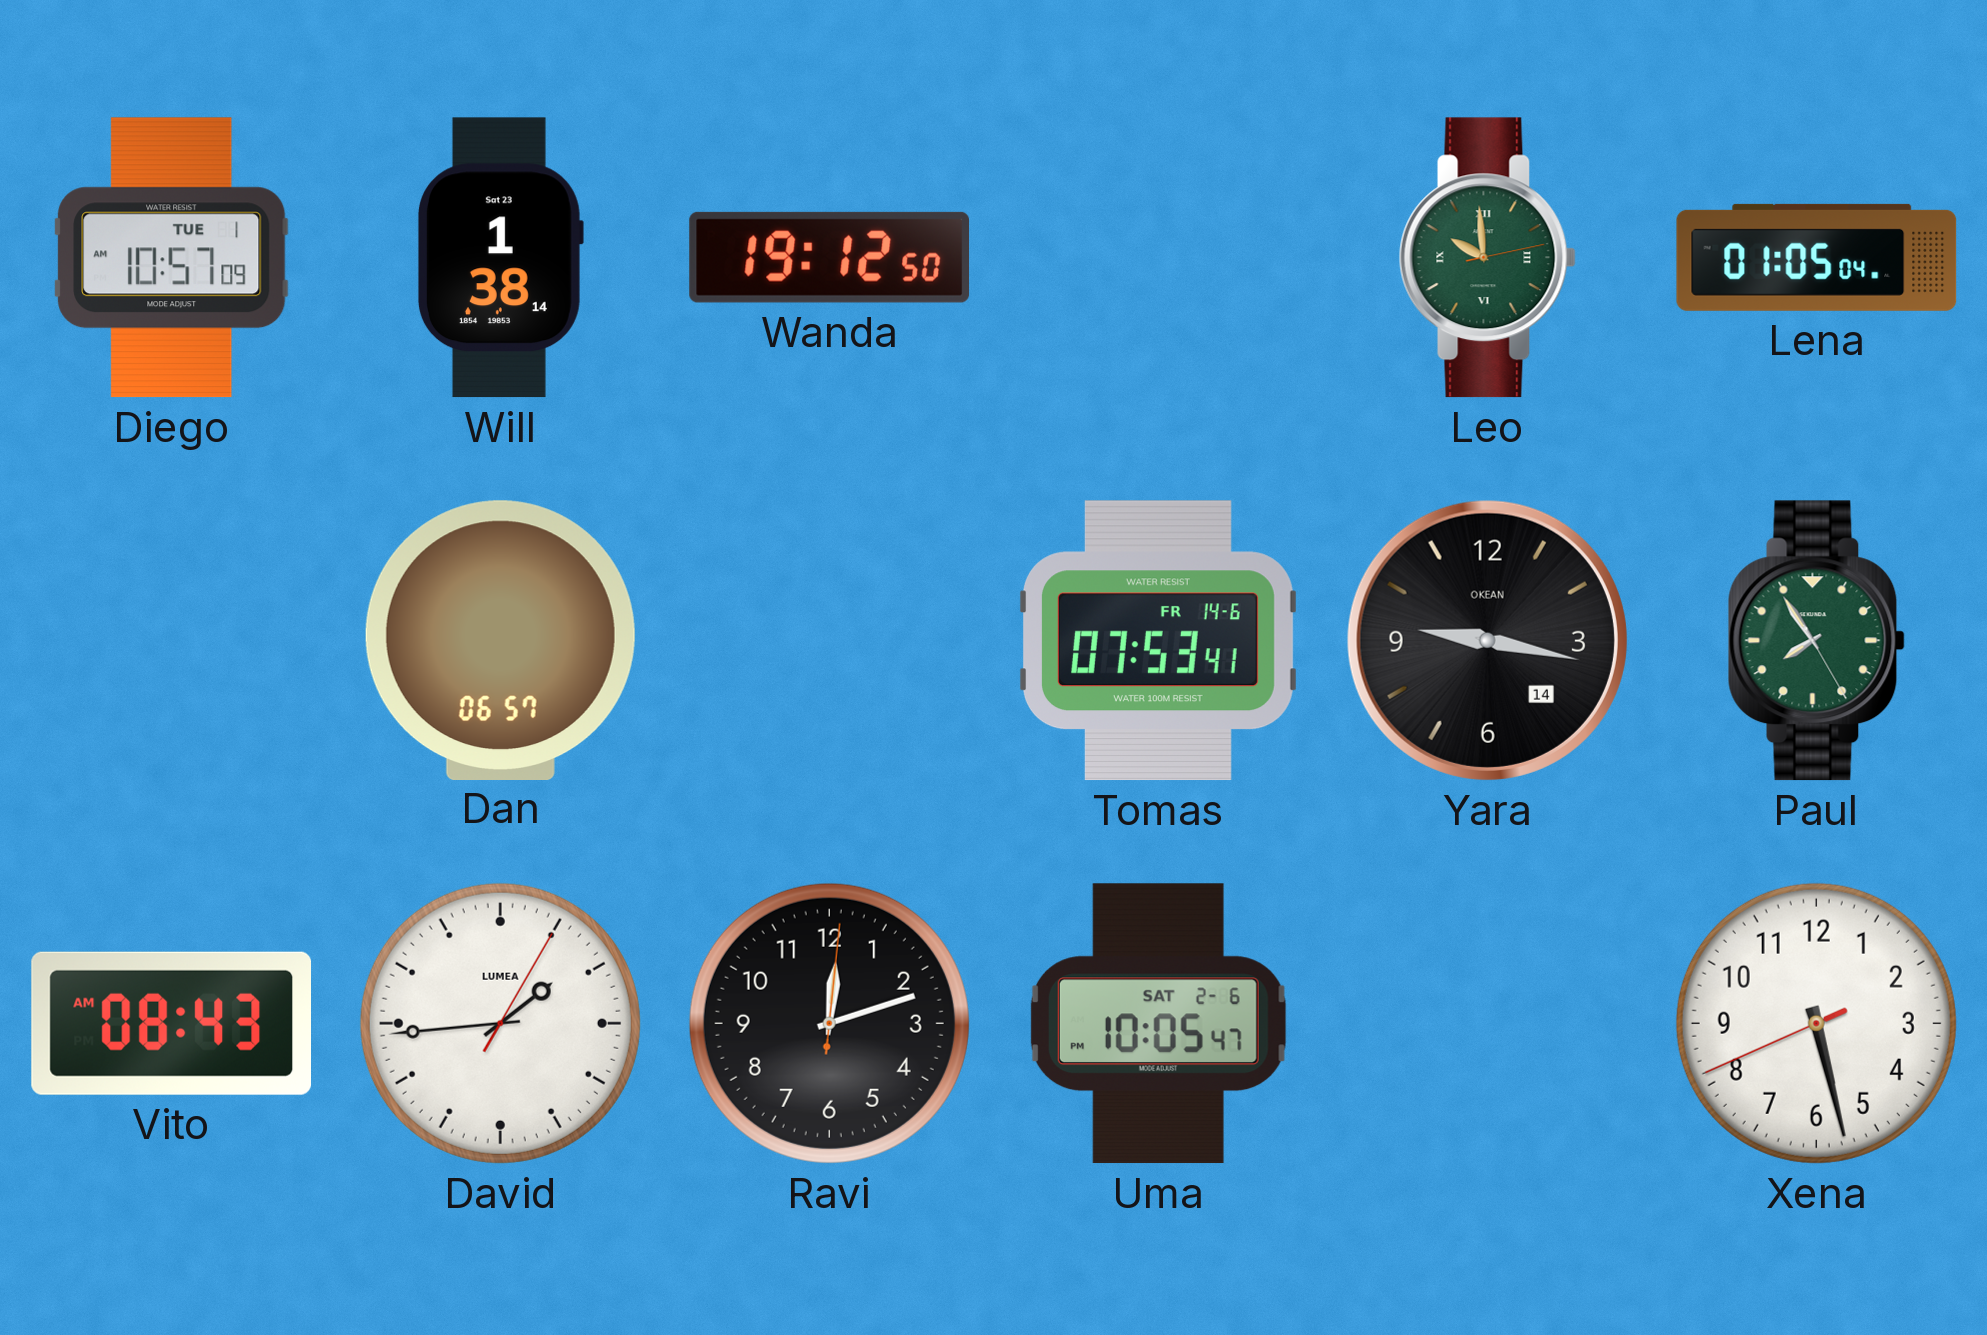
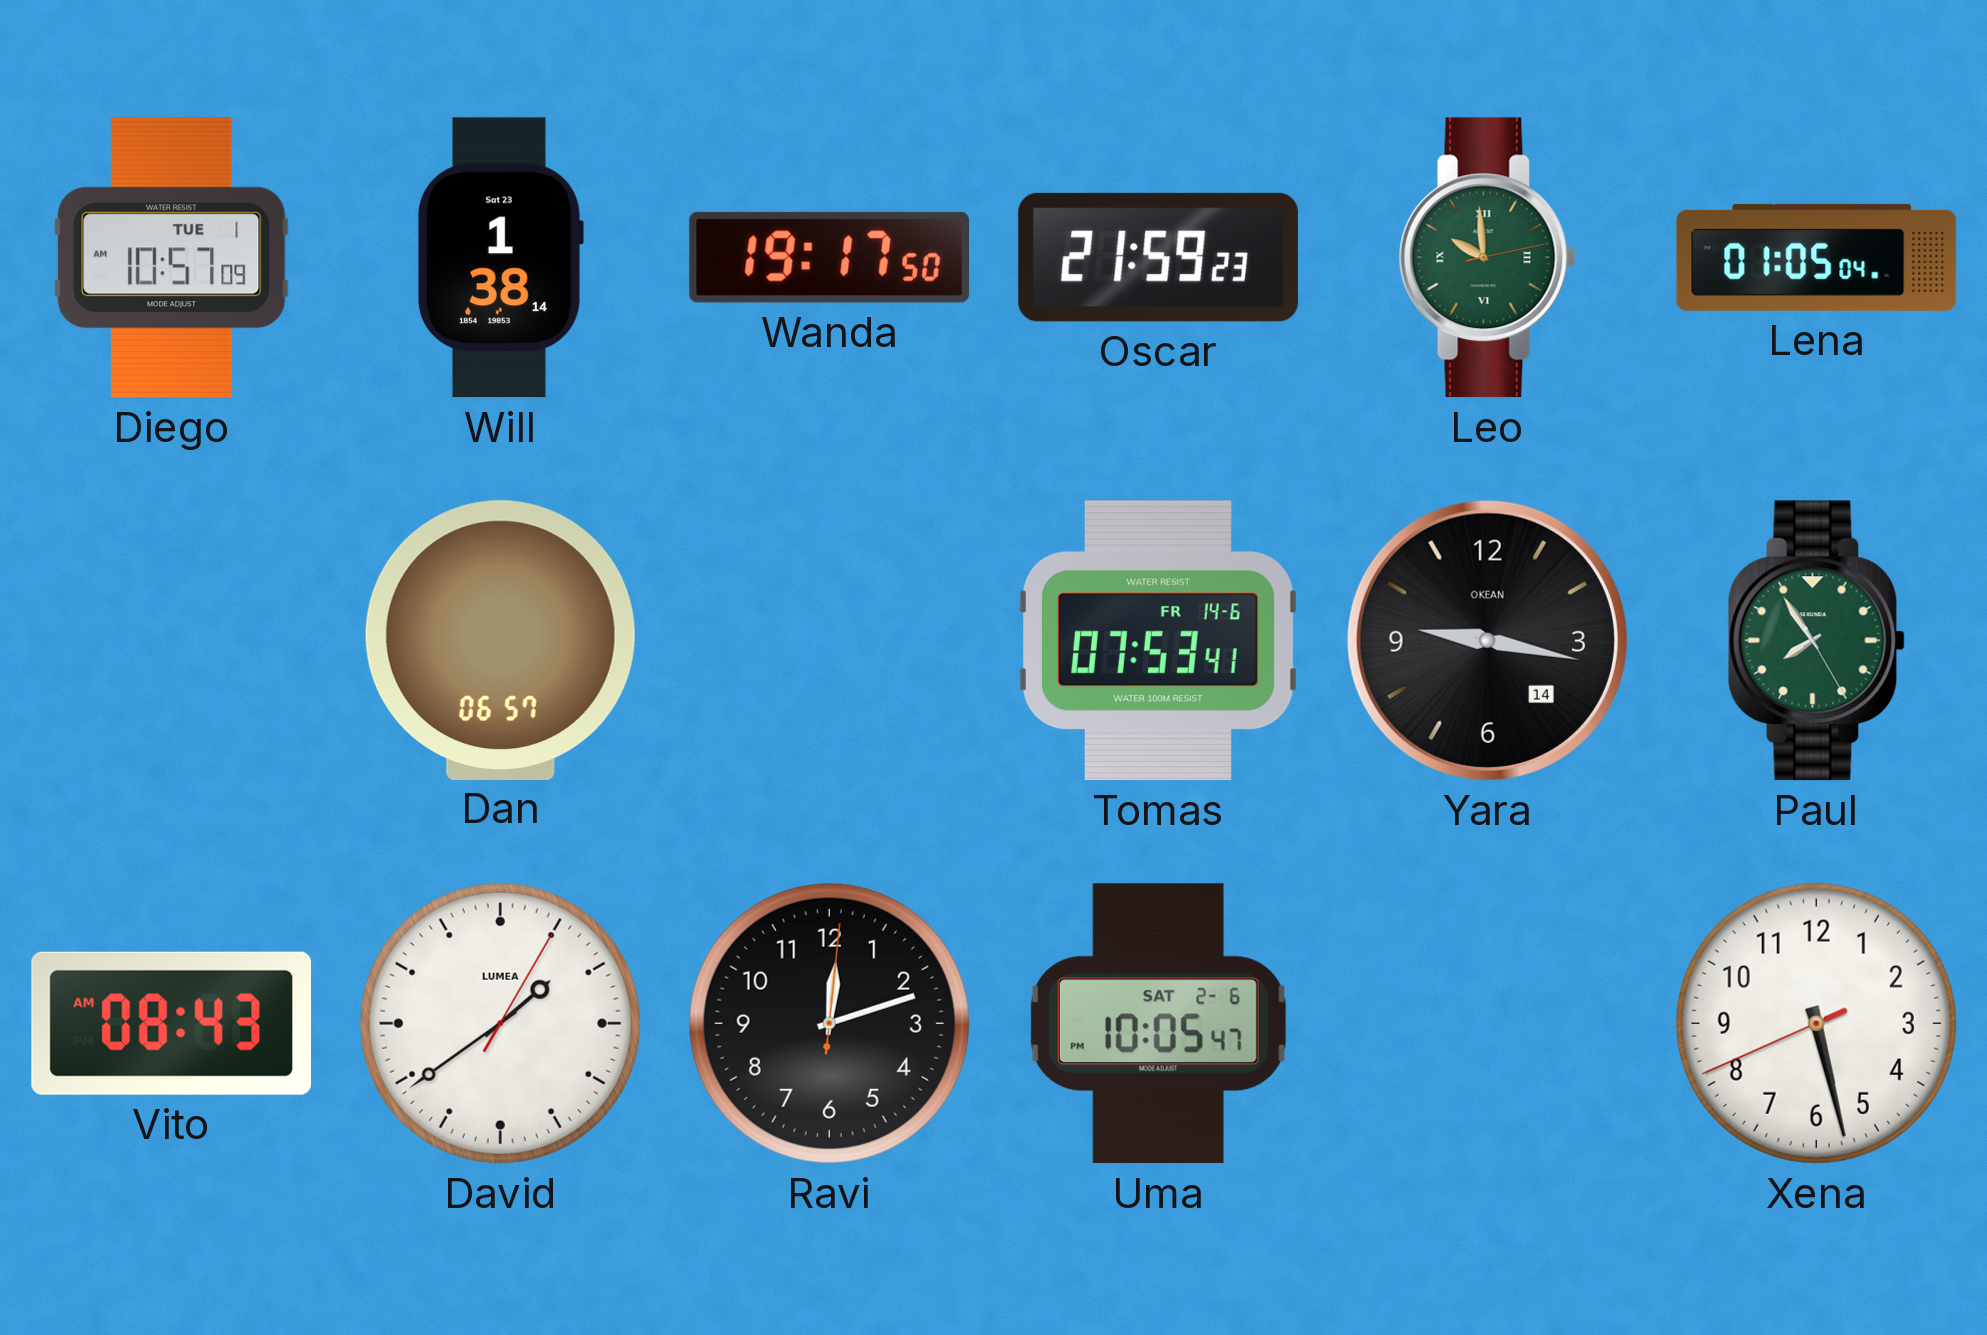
Wanda: 19:12 -> 19:17
Oscar: none -> 21:59
David: 1:44 -> 1:39
